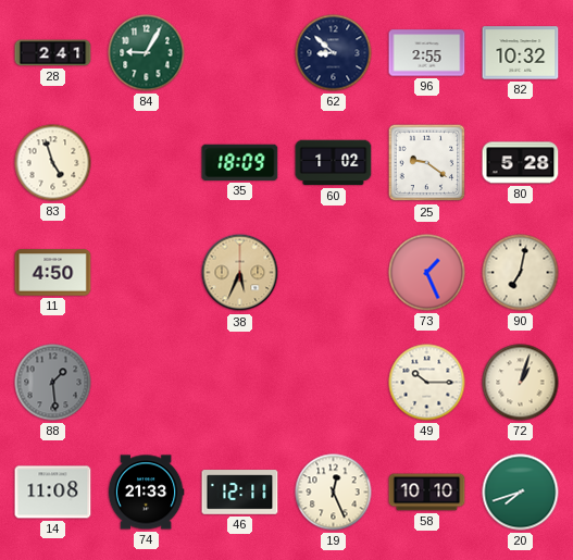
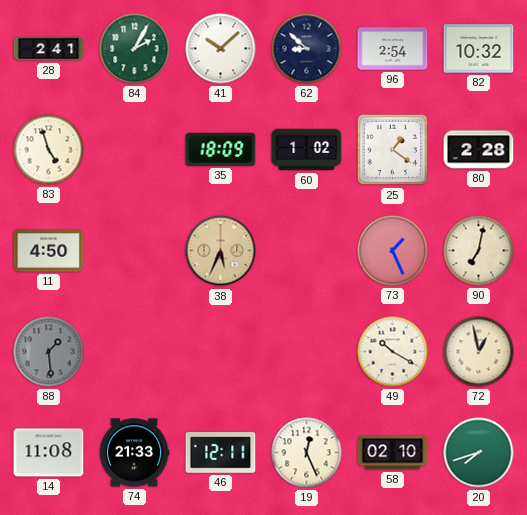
84: 9:05 -> 2:05
41: none -> 10:08
96: 2:55 -> 2:54
25: 9:21 -> 1:21
80: 5:28 -> 2:28
49: 10:15 -> 10:20
72: 1:03 -> 12:58
58: 10:10 -> 02:10
